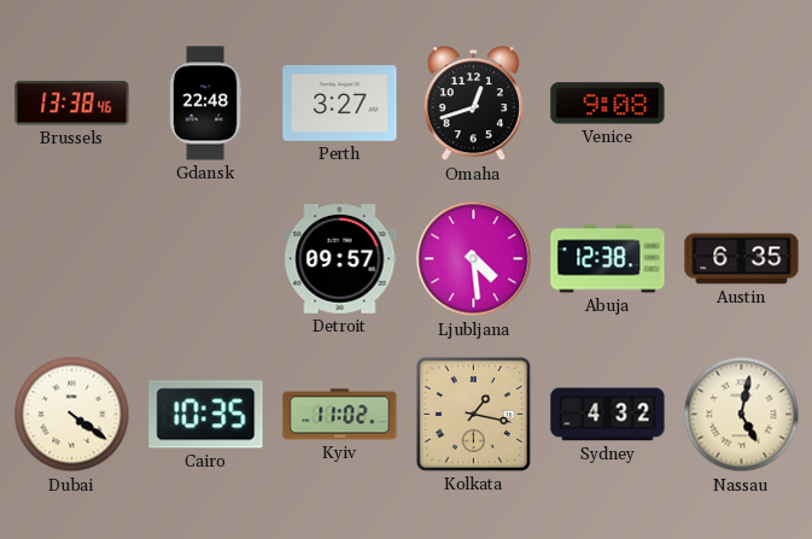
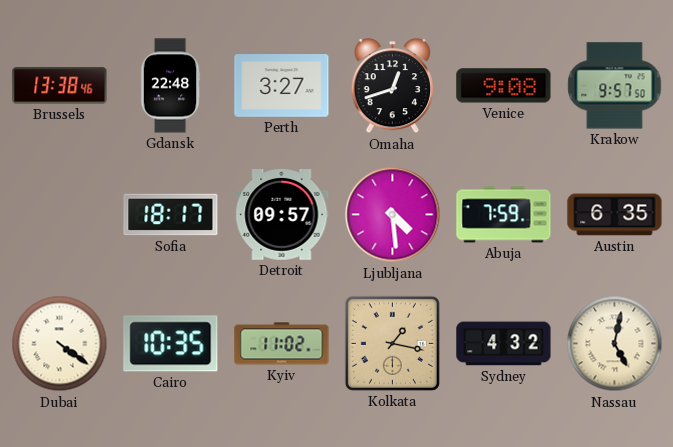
Krakow: none -> 9:57
Sofia: none -> 18:17
Abuja: 12:38 -> 7:59
